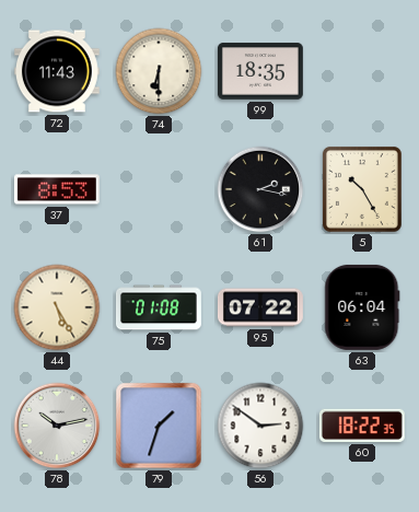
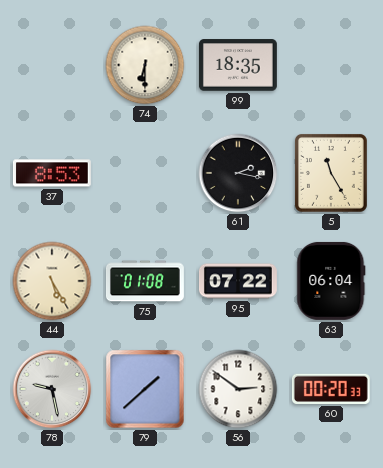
72: 11:43 -> none
5: 10:25 -> 11:25
78: 10:13 -> 9:28
79: 1:33 -> 1:38
60: 18:22 -> 00:20
